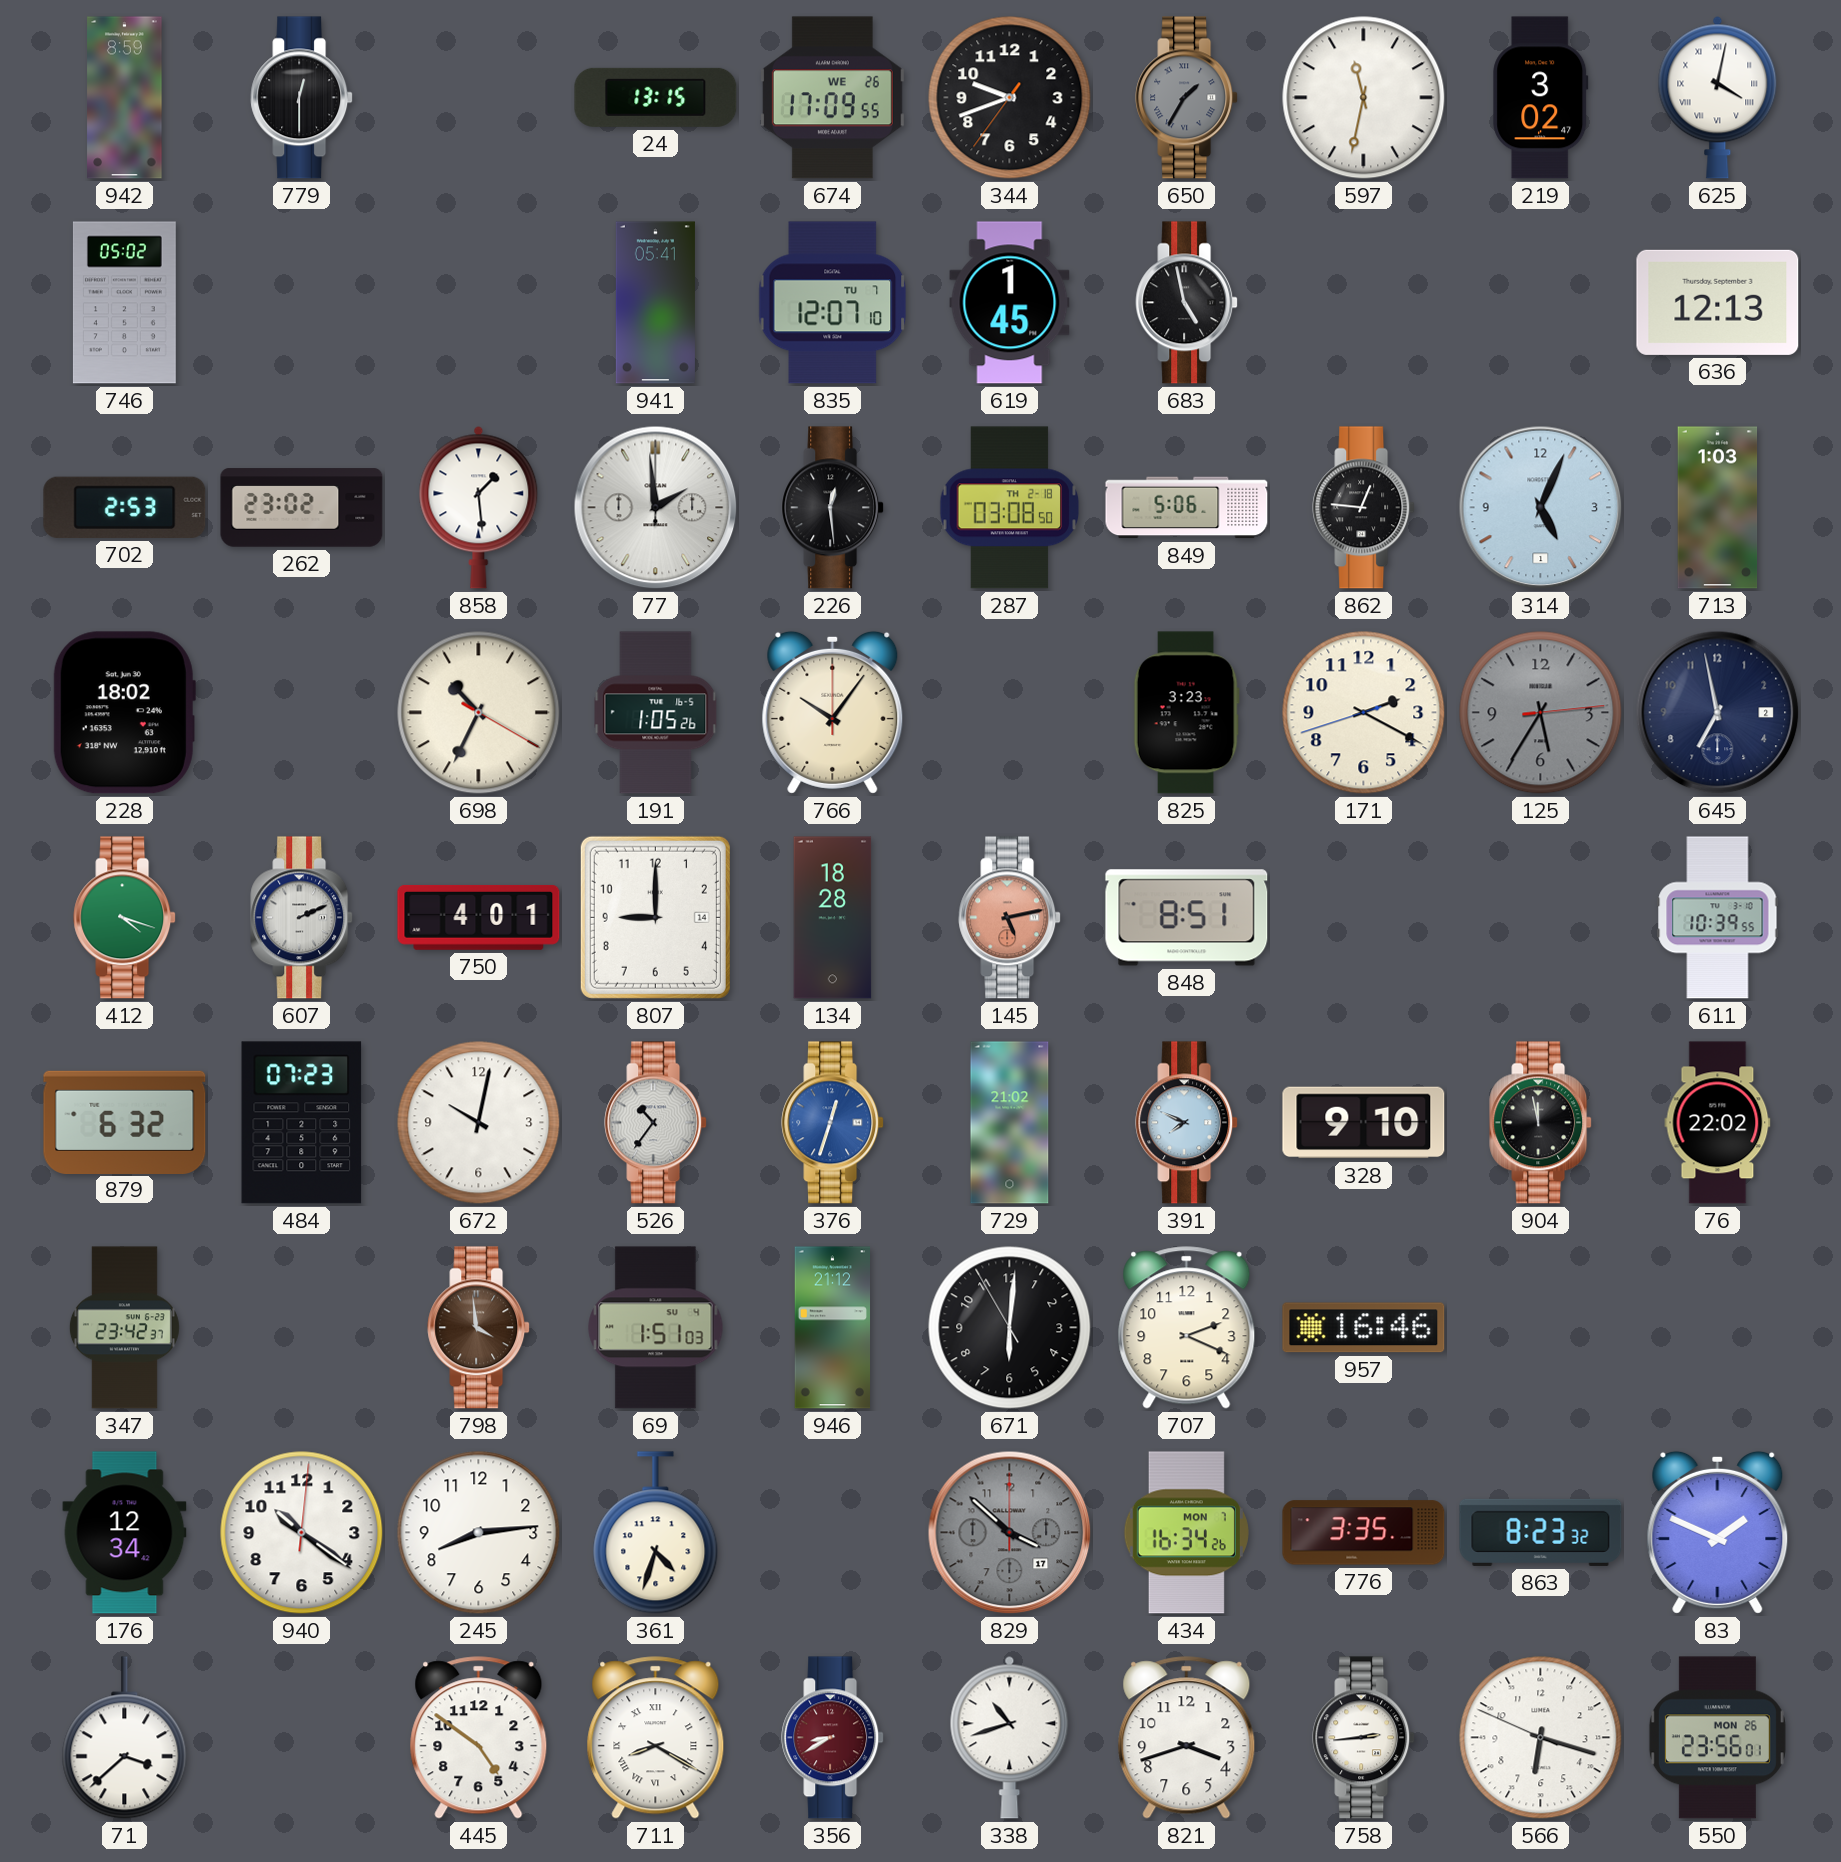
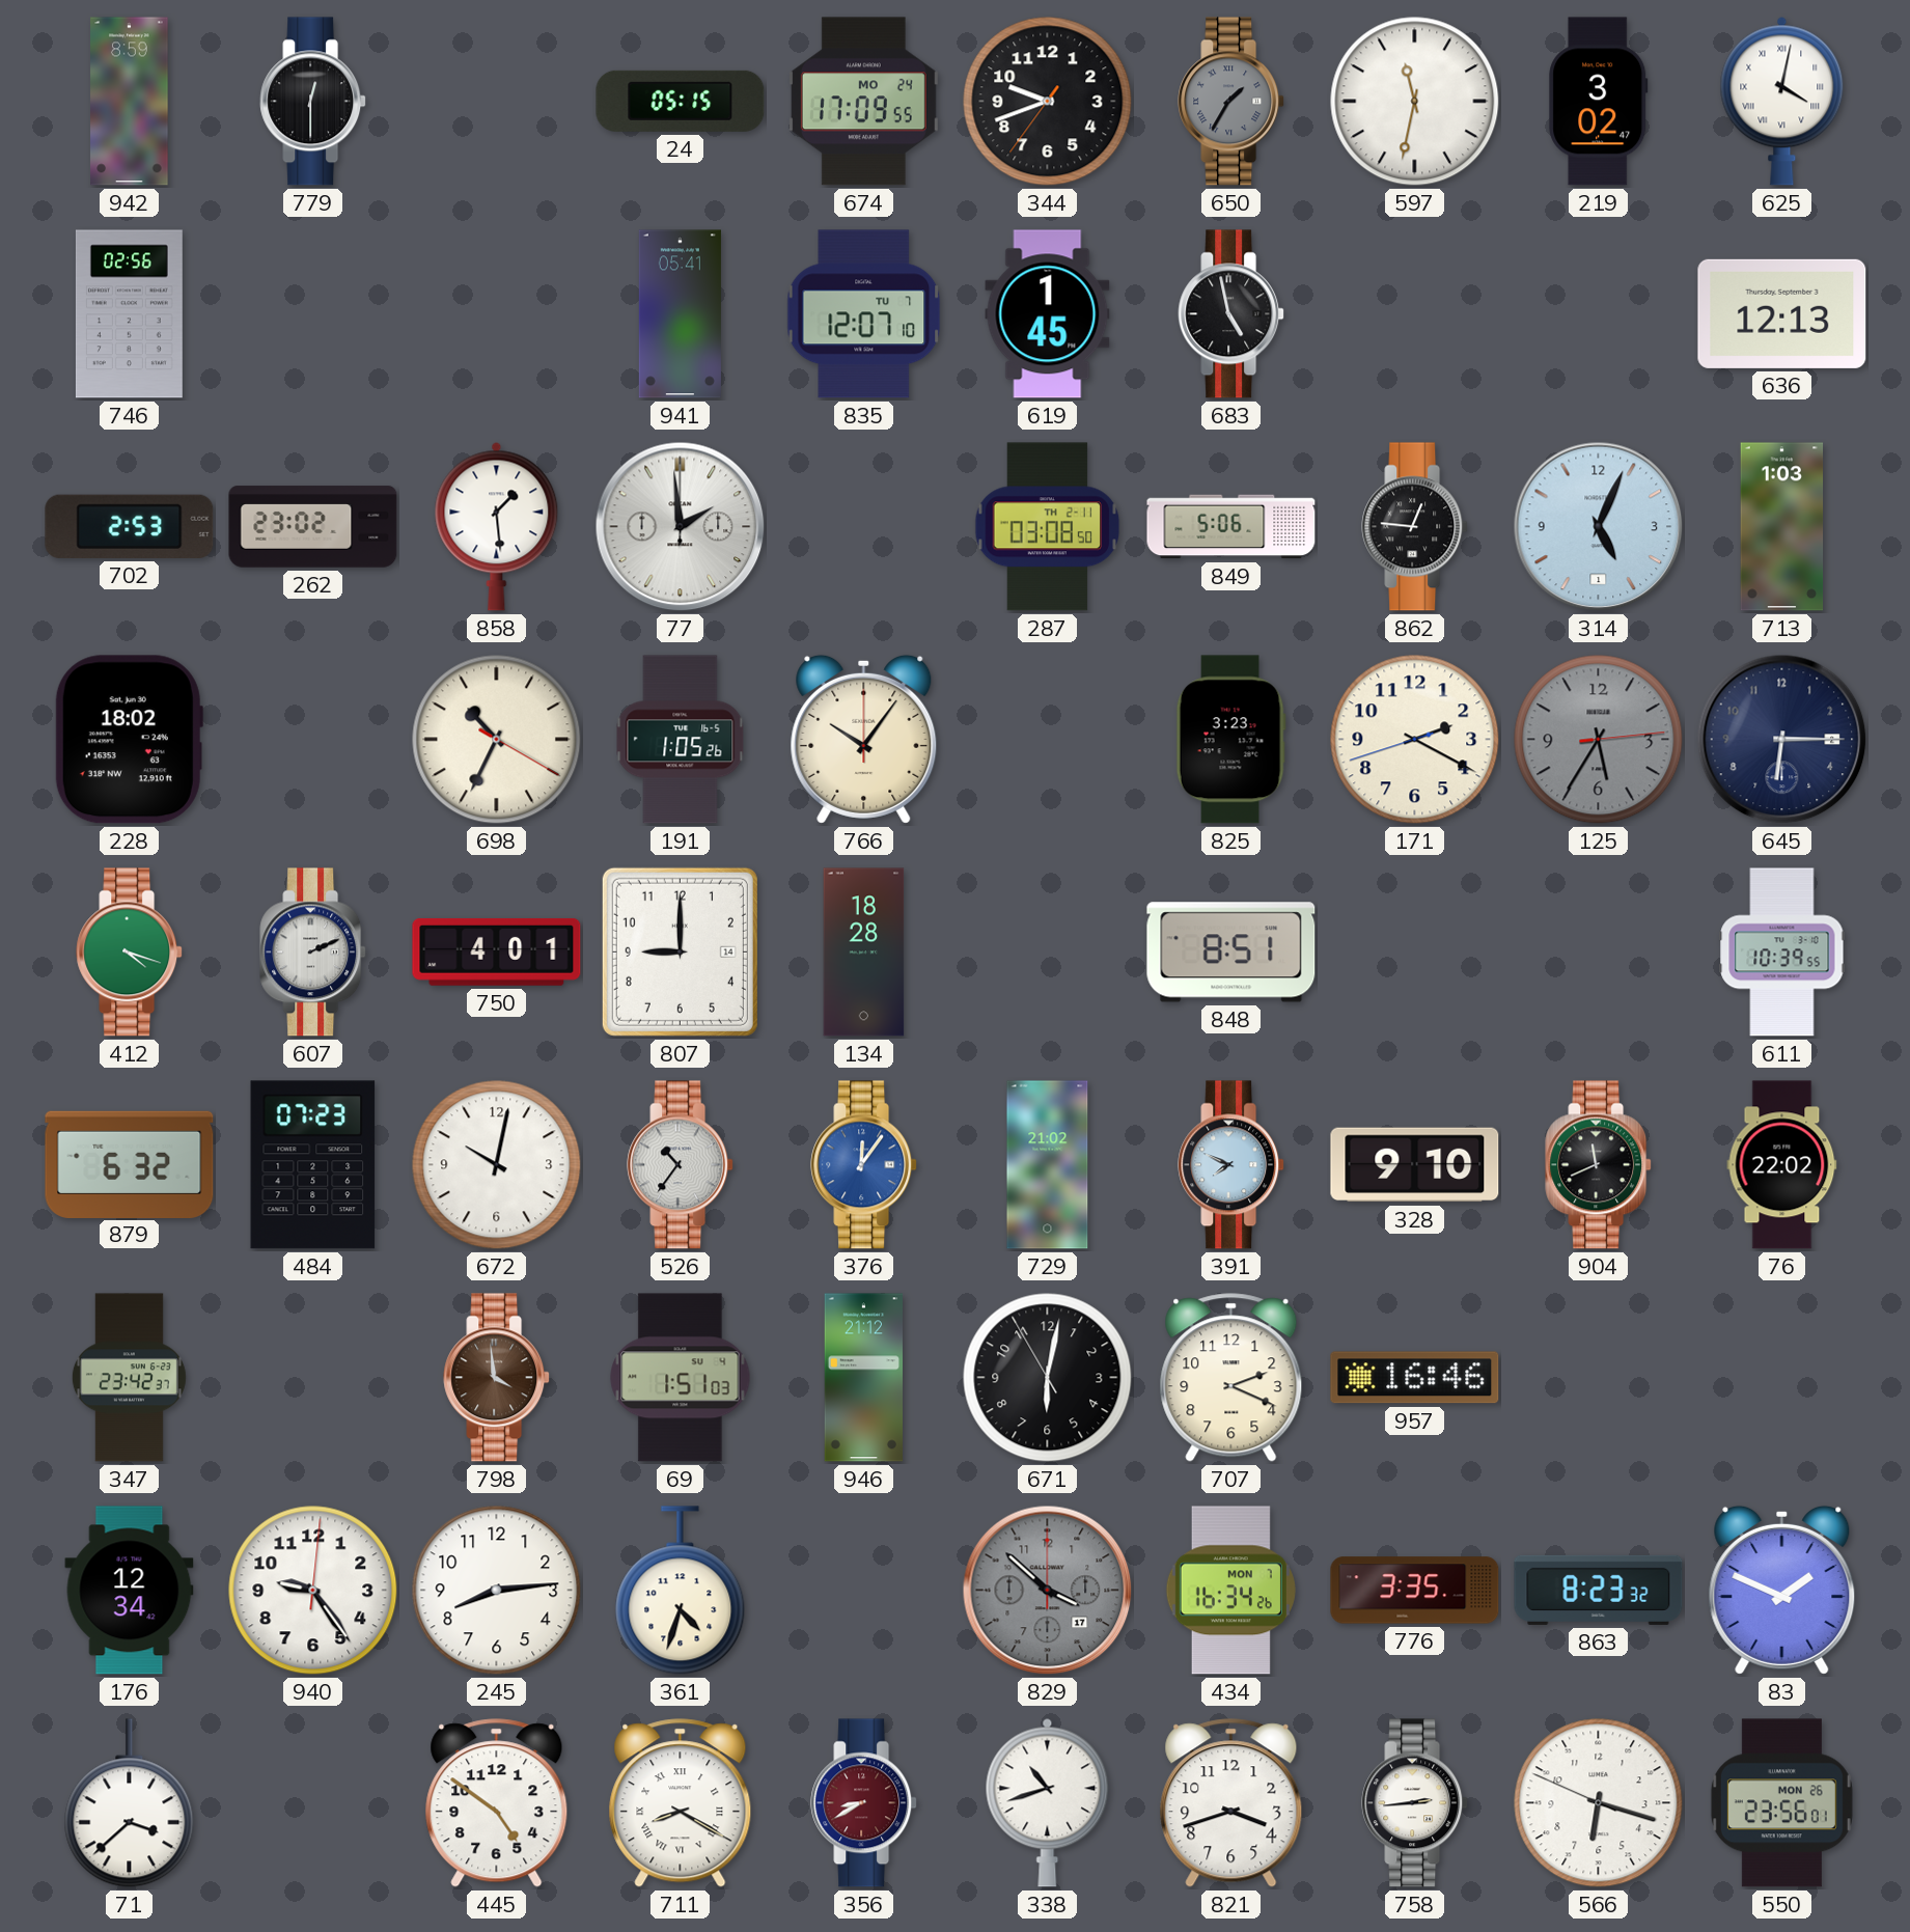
24: 13:15 -> 05:15
674 date: WE 26 -> MO 24
746: 05:02 -> 02:56
226: 12:29 -> none
287 date: TH 2-18 -> TH 2-11
645: 6:58 -> 6:15
145: 5:13 -> none
376: 12:33 -> 12:06
904: 11:58 -> 11:41
671: 6:00 -> 6:01
940: 10:21 -> 9:24
